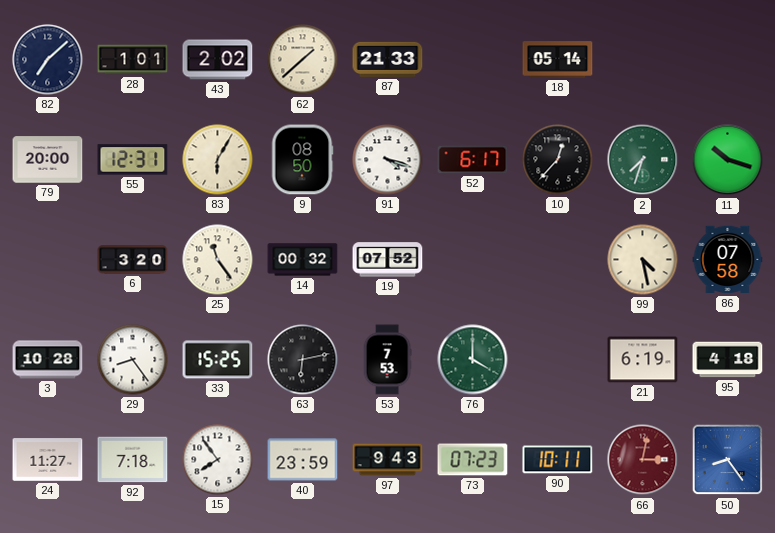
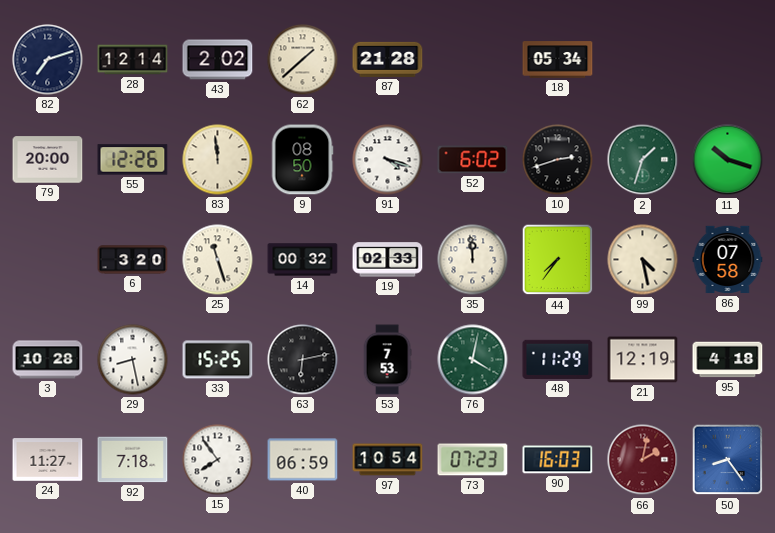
82: 7:08 -> 7:12
28: 1:01 -> 12:14
87: 21:33 -> 21:28
18: 05:14 -> 05:34
55: 12:31 -> 12:26
83: 6:05 -> 11:59
52: 6:17 -> 6:02
10: 12:37 -> 2:42
2: 7:33 -> 1:33
25: 11:24 -> 11:27
19: 07:52 -> 02:33
35: none -> 11:59
44: none -> 7:36
29: 8:24 -> 8:28
76: 4:00 -> 4:02
48: none -> 11:29
21: 6:19 -> 12:19
40: 23:59 -> 06:59
97: 9:43 -> 10:54
90: 10:11 -> 16:03
66: 3:02 -> 2:02
